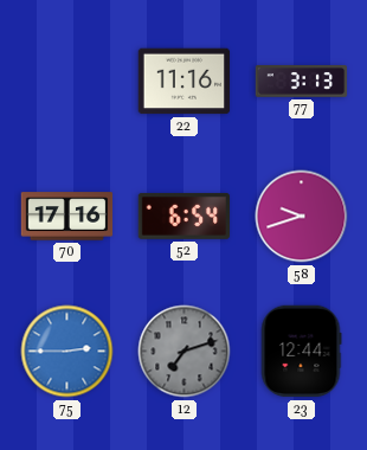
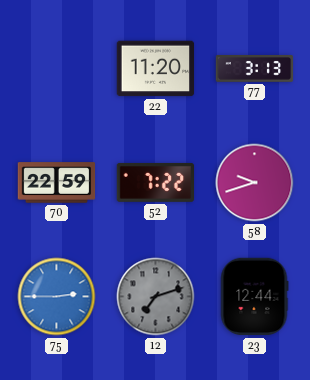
22: 11:16 -> 11:20
70: 17:16 -> 22:59
52: 6:54 -> 7:22
